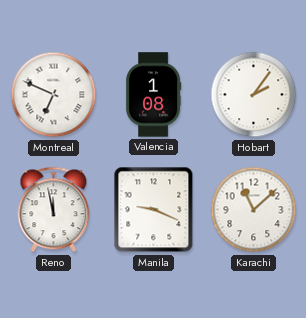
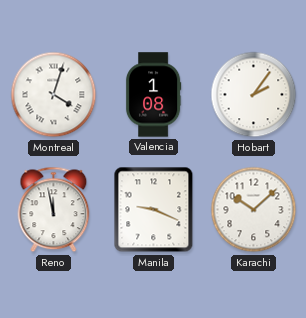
Montreal: 6:49 -> 4:03
Karachi: 11:08 -> 10:08
